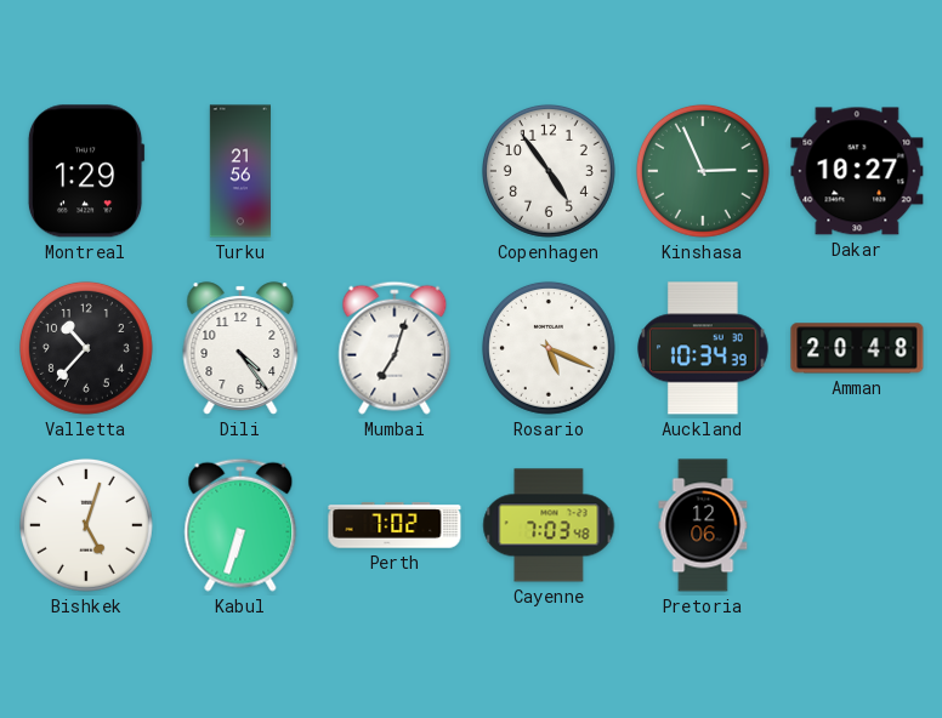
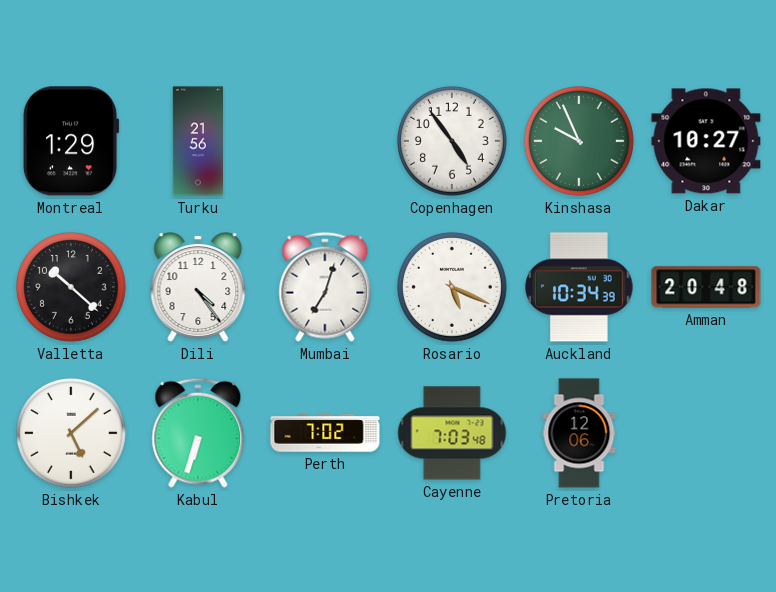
Kinshasa: 2:56 -> 9:56
Valletta: 10:37 -> 10:22
Bishkek: 5:03 -> 5:08
